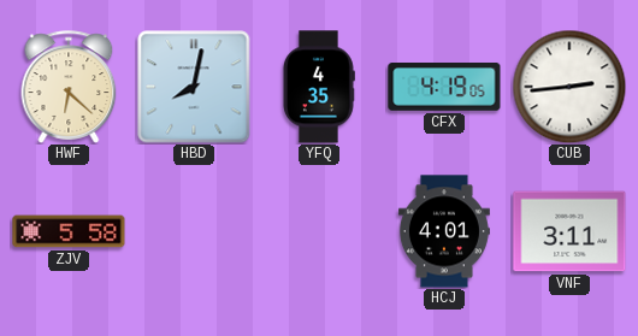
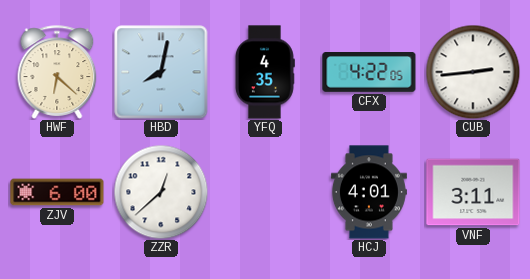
CFX: 4:19 -> 4:22
ZJV: 5:58 -> 6:00
ZZR: none -> 12:38
